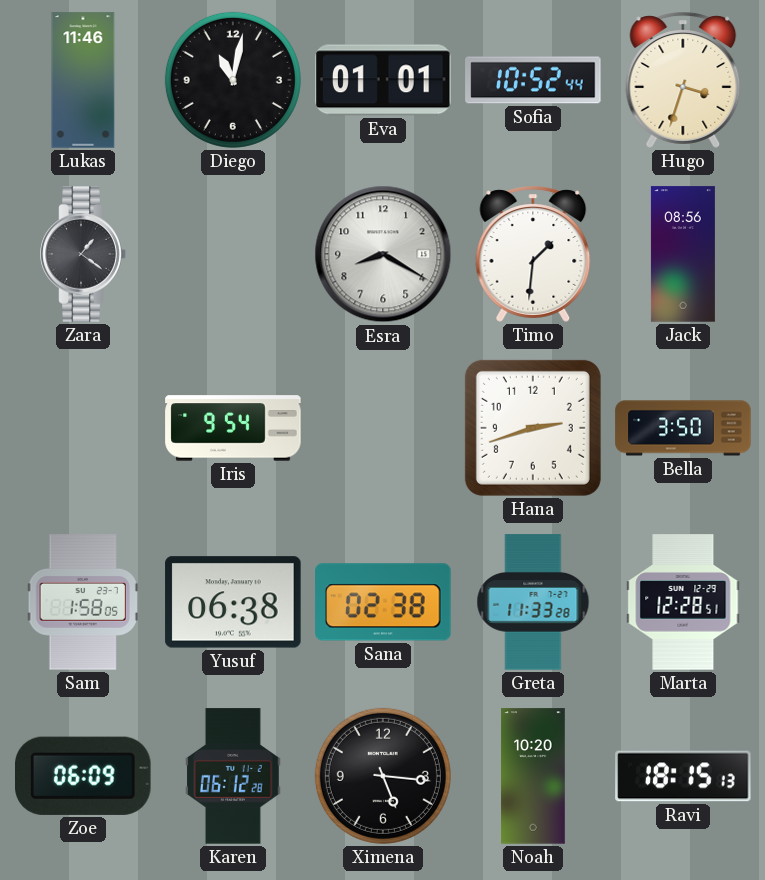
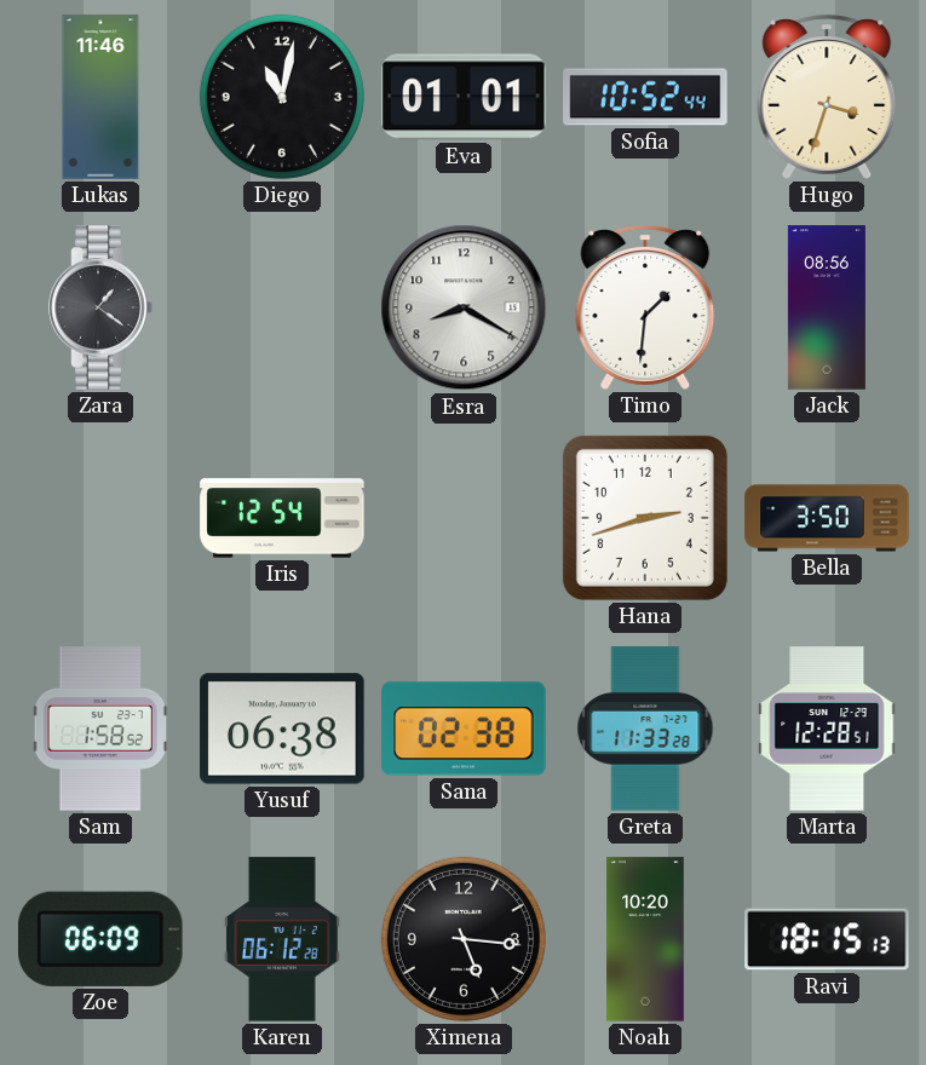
Iris: 9:54 -> 12:54
Sam: 1:58:05 -> 1:58:52
